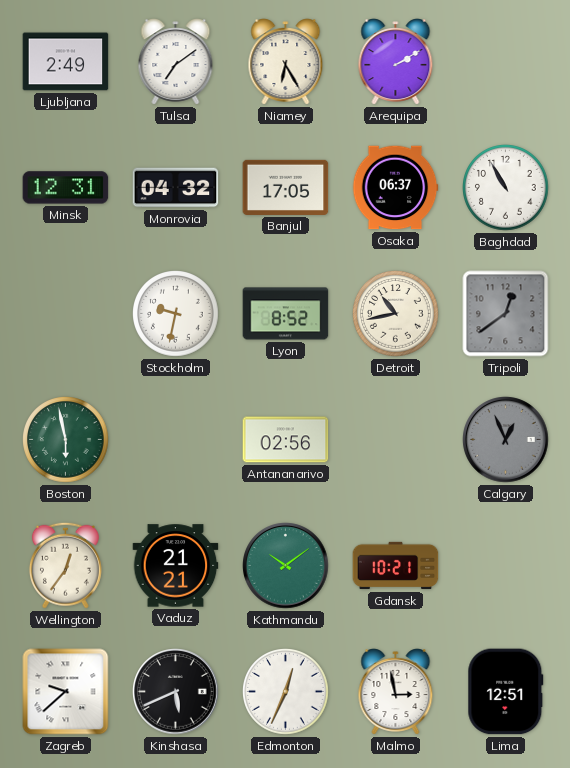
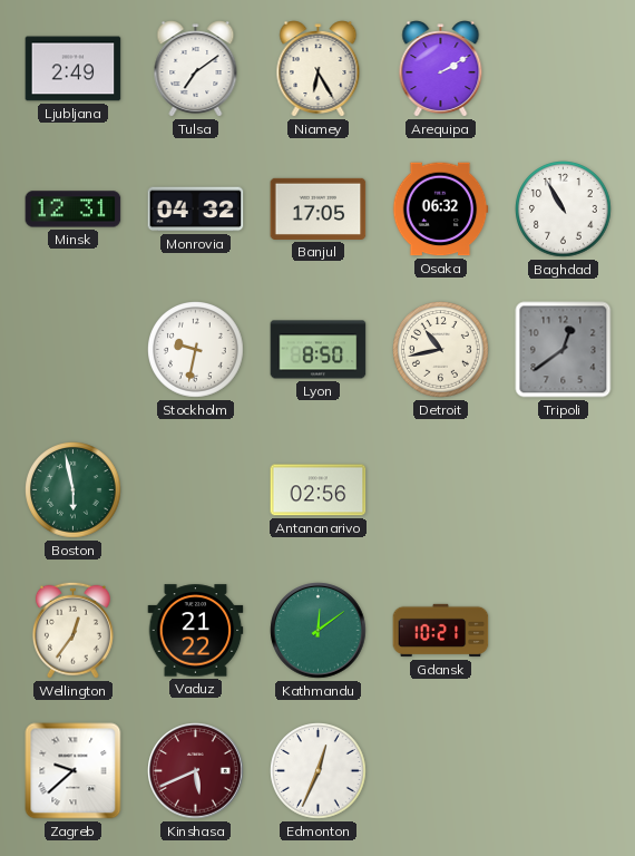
Osaka: 06:37 -> 06:32
Lyon: 8:52 -> 8:50
Calgary: 12:56 -> none
Vaduz: 21:21 -> 21:22
Kathmandu: 10:09 -> 12:09
Kinshasa dial: black -> burgundy
Malmo: 2:58 -> none
Lima: 12:51 -> none
